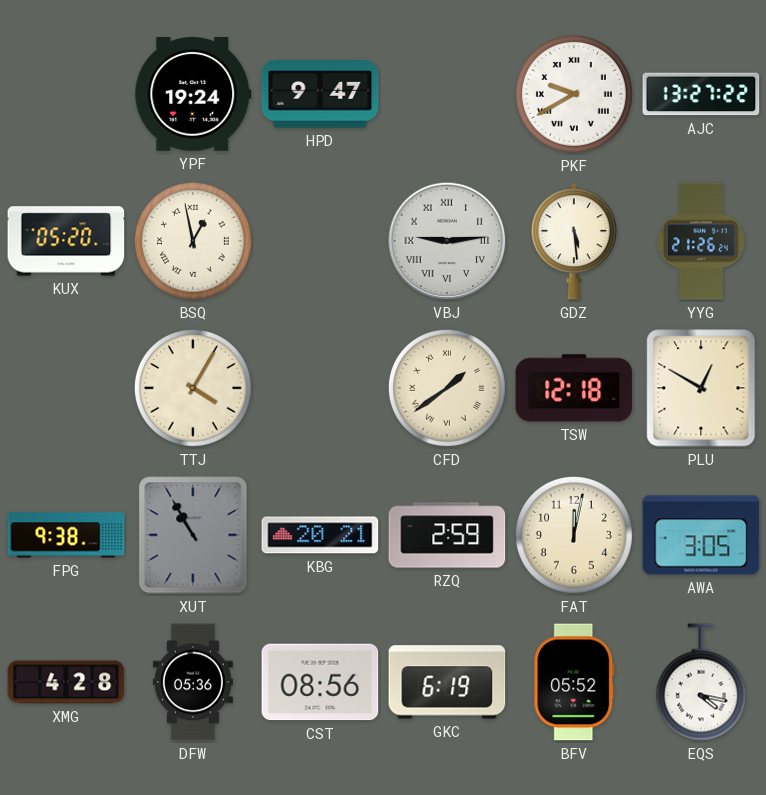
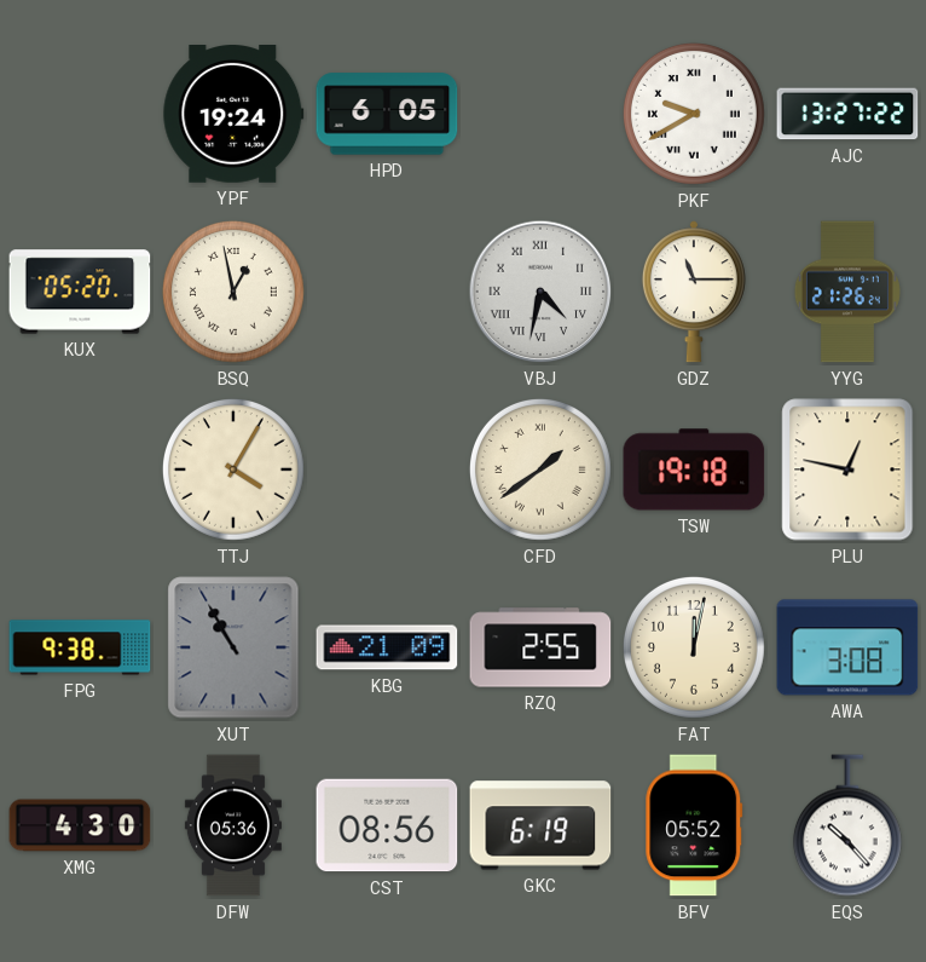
HPD: 9:47 -> 6:05
VBJ: 9:14 -> 4:32
GDZ: 5:29 -> 11:15
TSW: 12:18 -> 19:18
PLU: 12:50 -> 12:47
KBG: 20:21 -> 21:09
RZQ: 2:59 -> 2:55
AWA: 3:05 -> 3:08
XMG: 4:28 -> 4:30
EQS: 4:17 -> 10:23
